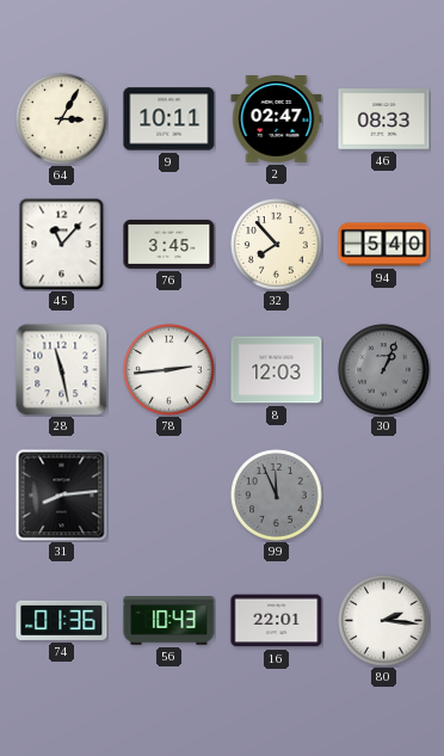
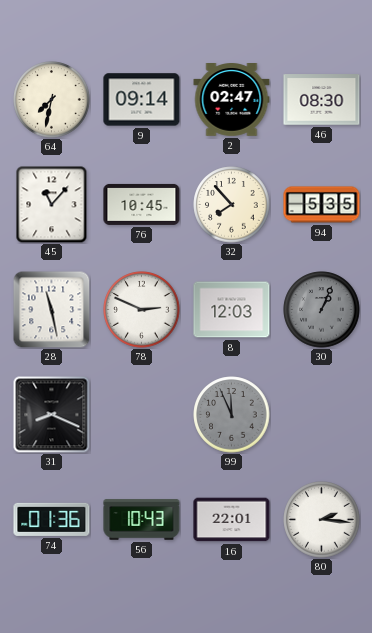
64: 3:05 -> 7:32
9: 10:11 -> 09:14
46: 08:33 -> 08:30
76: 3:45 -> 10:45
94: 5:40 -> 5:35
78: 2:44 -> 2:49
31: 8:14 -> 8:19
